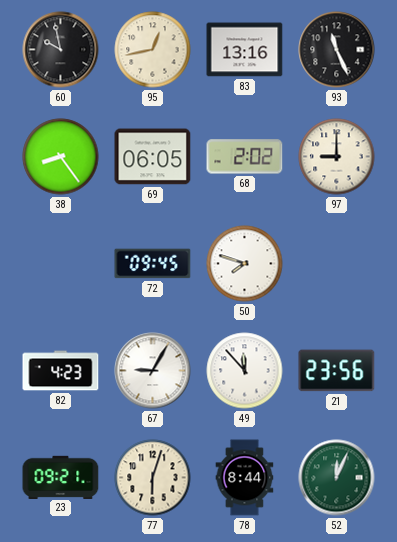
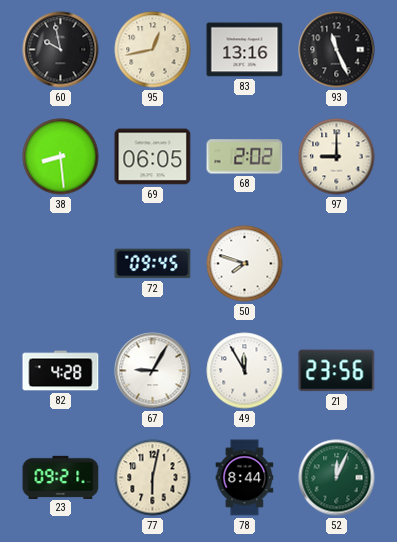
38: 8:24 -> 8:29
82: 4:23 -> 4:28
49: 11:53 -> 11:55
77: 6:03 -> 6:02
